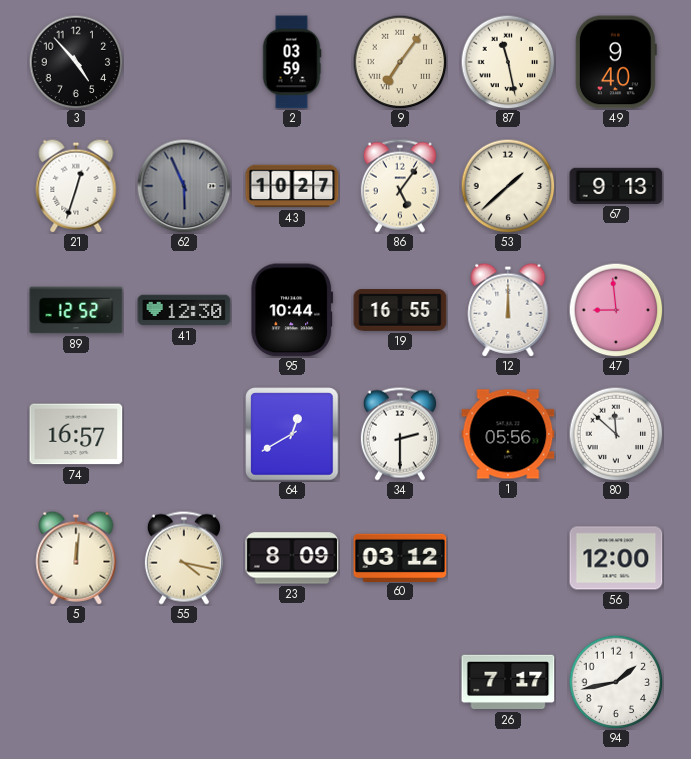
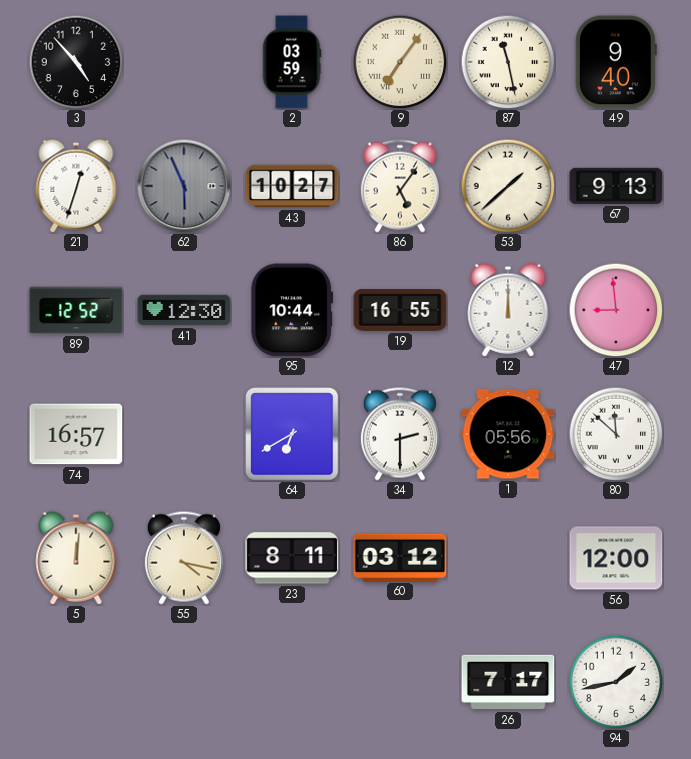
64: 12:40 -> 6:40
23: 8:09 -> 8:11
